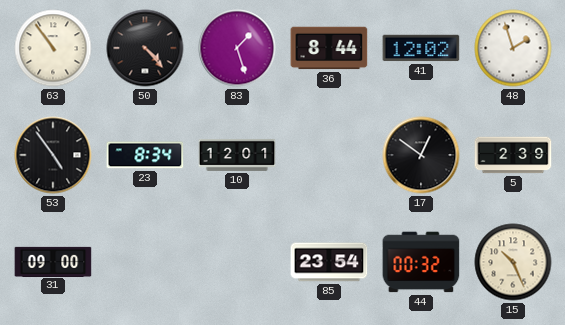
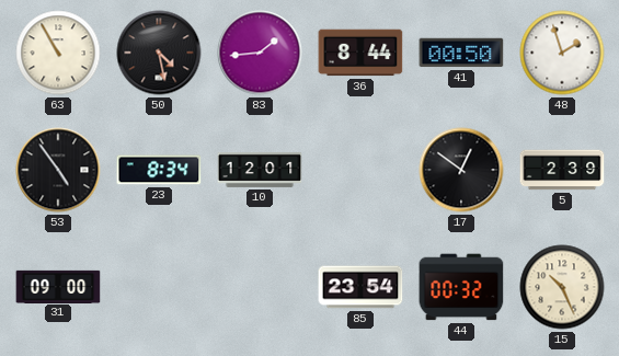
63: 10:54 -> 10:55
50: 4:23 -> 4:28
83: 1:27 -> 1:44
41: 12:02 -> 00:50
